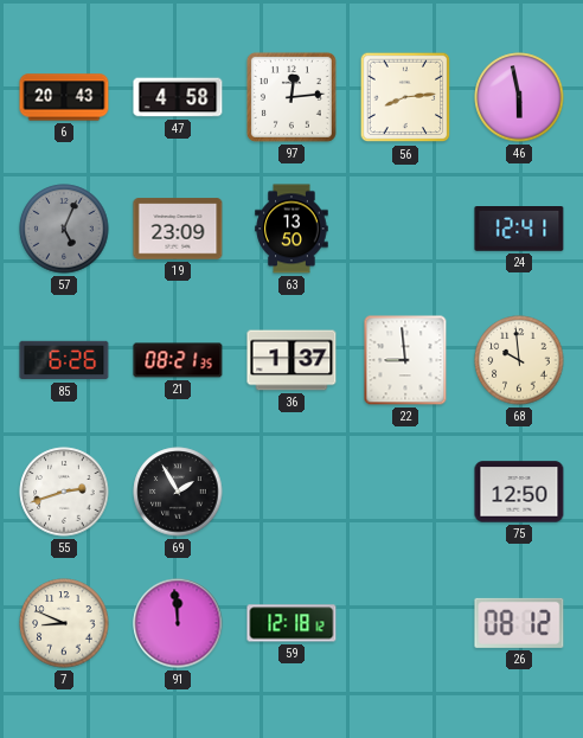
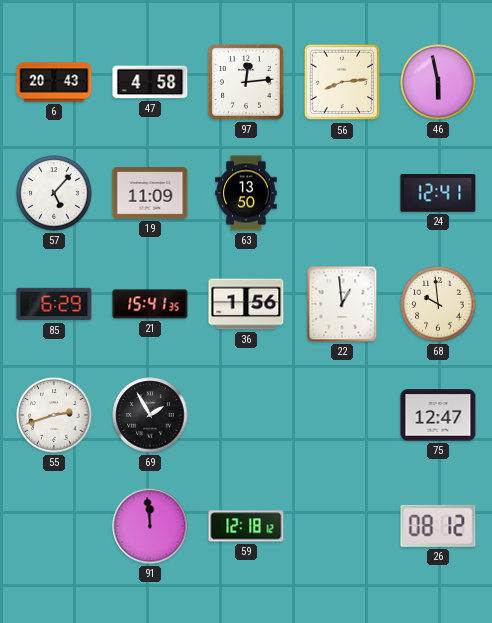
57: 5:04 -> 5:07
57 dial: grey -> white
19: 23:09 -> 11:09
85: 6:26 -> 6:29
21: 08:21 -> 15:41
36: 1:37 -> 1:56
22: 8:59 -> 12:59
75: 12:50 -> 12:47
7: 8:49 -> none
